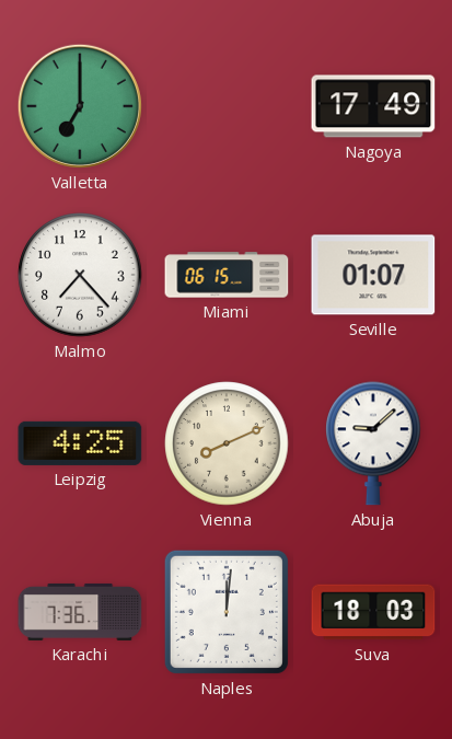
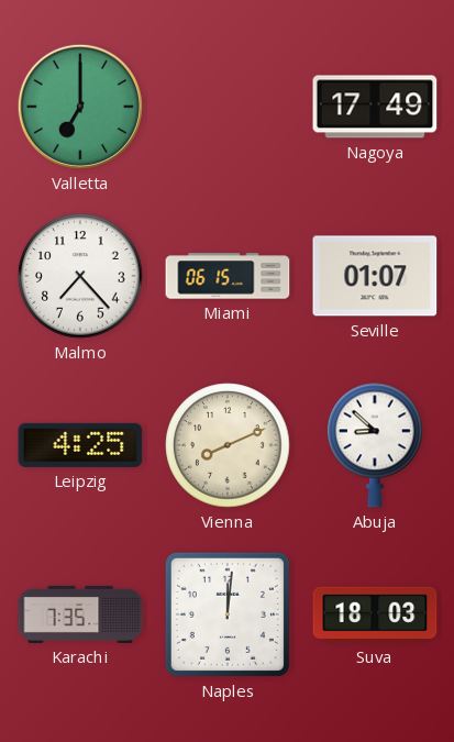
Abuja: 9:08 -> 8:52
Karachi: 7:36 -> 7:35
